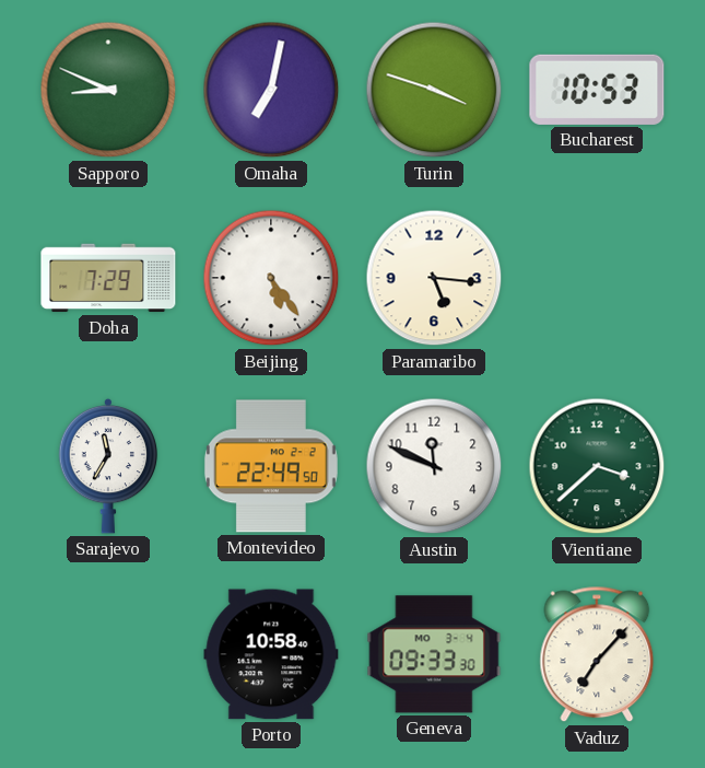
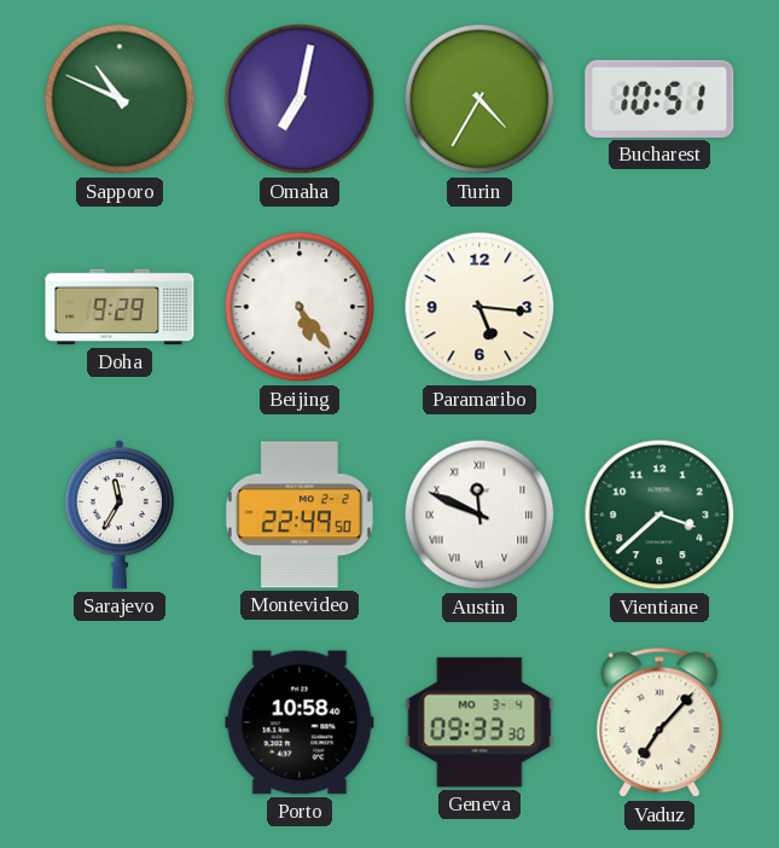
Sapporo: 8:49 -> 10:49
Turin: 3:48 -> 4:35
Bucharest: 10:53 -> 10:51
Doha: 7:29 -> 9:29
Austin numerals: Arabic -> Roman
